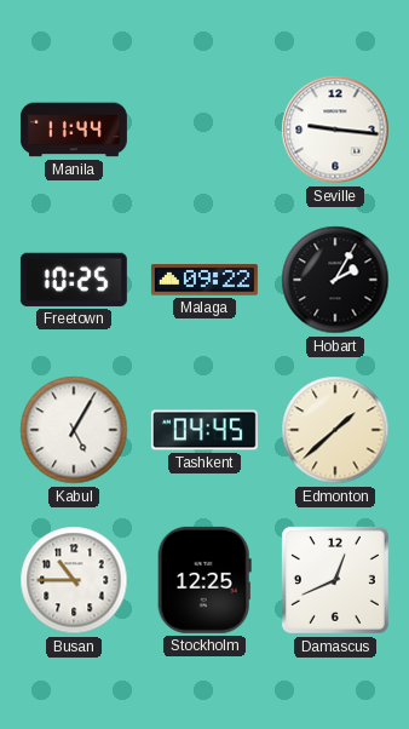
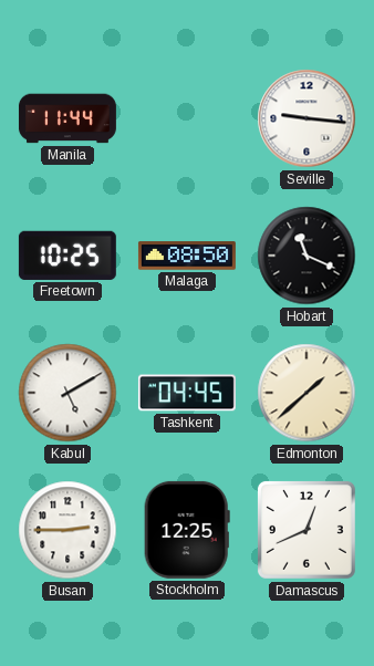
Malaga: 09:22 -> 08:50
Hobart: 2:05 -> 11:19
Kabul: 5:05 -> 5:10
Busan: 10:45 -> 2:45
